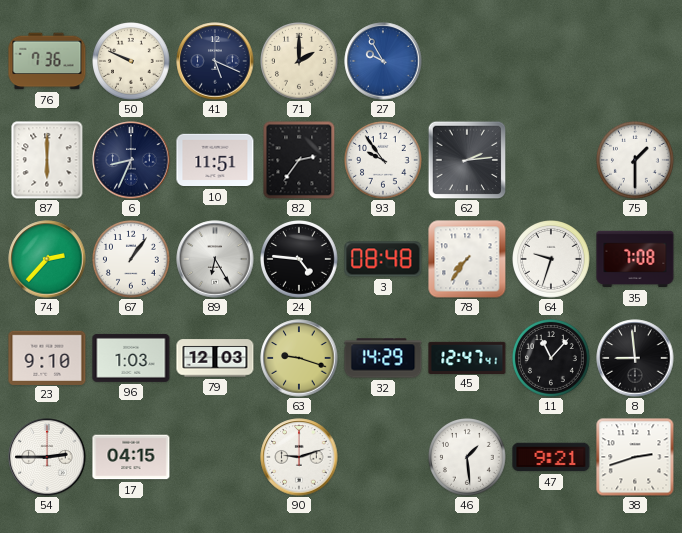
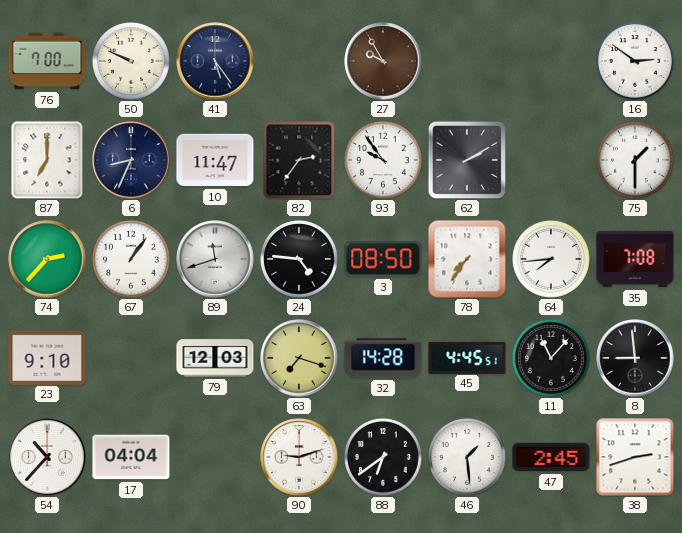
76: 7:36 -> 7:00
41: 5:19 -> 5:24
71: 2:00 -> none
27 dial: blue -> brown
16: none -> 2:51
87: 6:00 -> 7:00
10: 11:51 -> 11:47
62: 2:14 -> 2:10
89: 6:25 -> 11:42
3: 08:48 -> 08:50
64: 9:33 -> 7:44
96: 1:03 -> none
63: 9:18 -> 7:18
32: 14:29 -> 14:28
45: 12:47 -> 4:45
54: 2:45 -> 10:37
17: 04:15 -> 04:04
88: none -> 6:39
47: 9:21 -> 2:45
